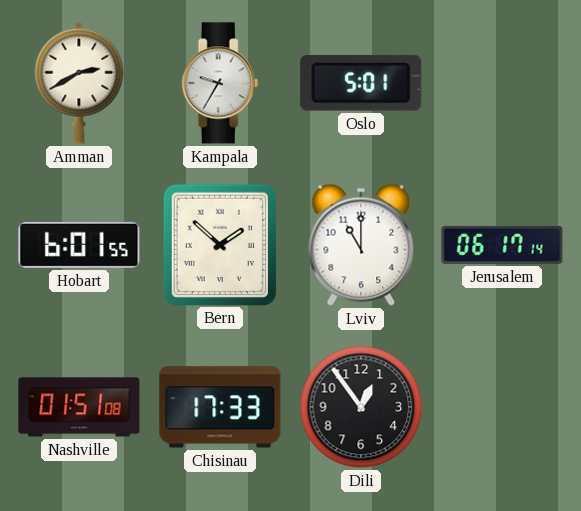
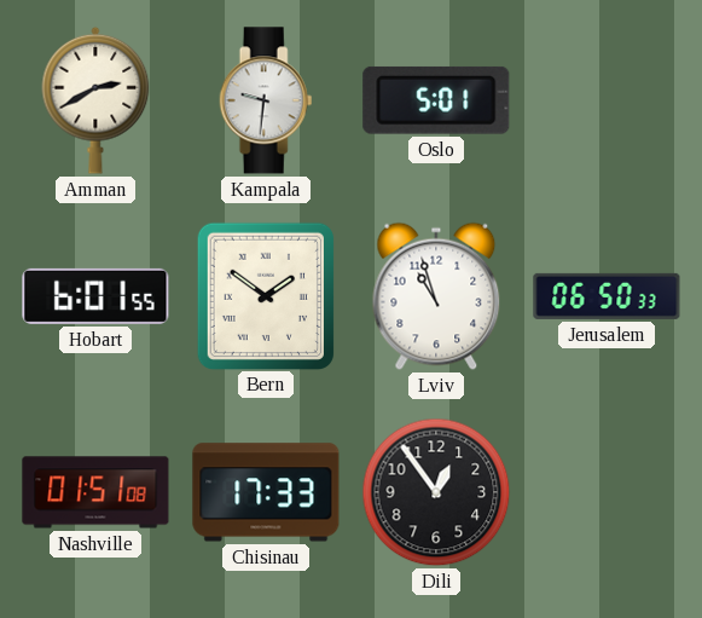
Kampala: 9:35 -> 9:31
Bern: 1:52 -> 1:51
Lviv: 11:00 -> 10:57
Jerusalem: 06:17 -> 06:50
